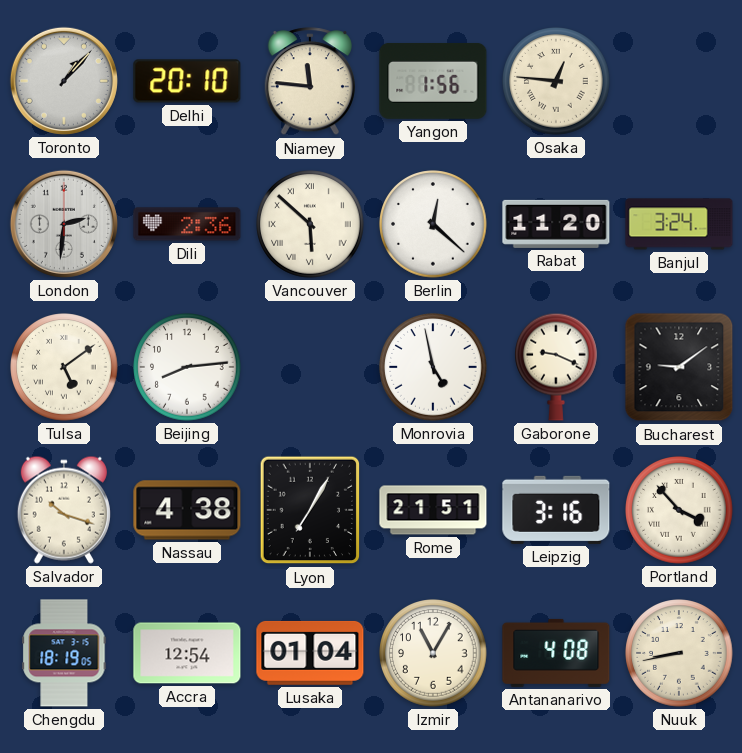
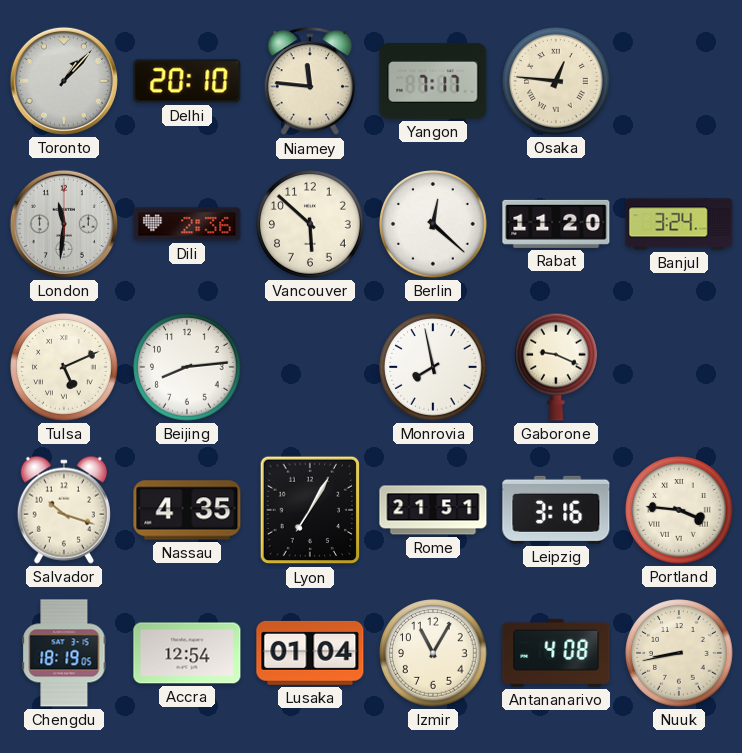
Yangon: 1:56 -> 7:17
London: 2:31 -> 11:31
Vancouver numerals: Roman -> Arabic
Tulsa: 5:09 -> 5:11
Monrovia: 4:58 -> 7:58
Bucharest: 9:09 -> none
Nassau: 4:38 -> 4:35
Portland: 3:53 -> 3:46
